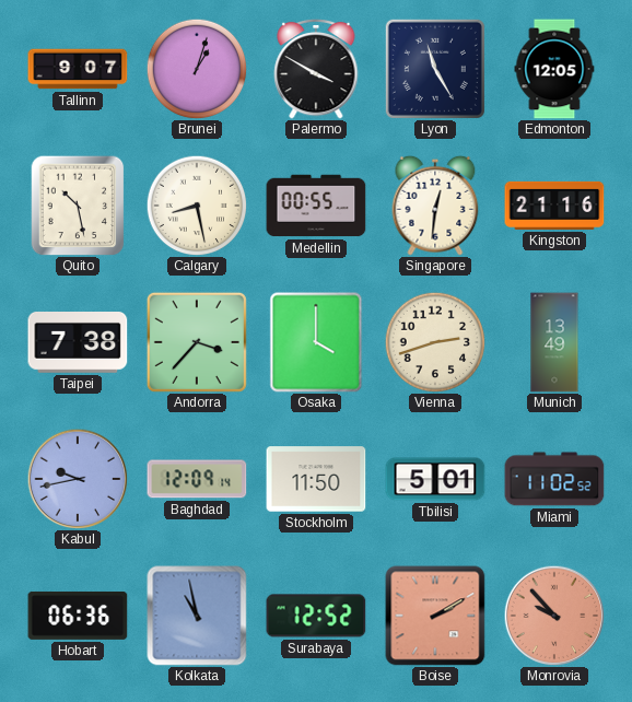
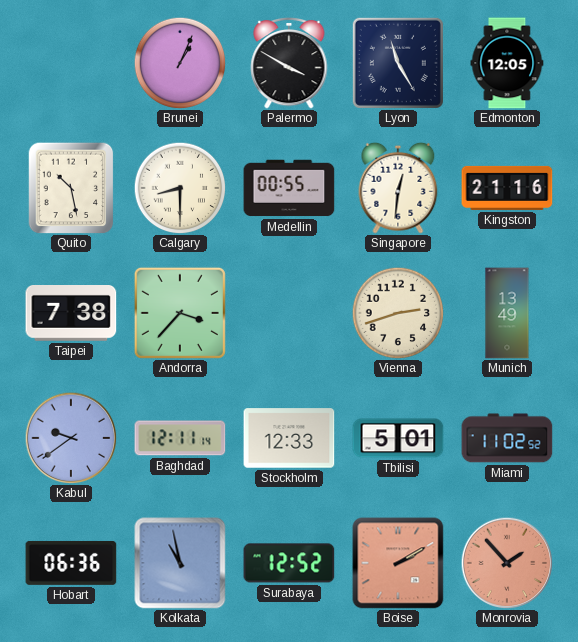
Tallinn: 9:07 -> none
Brunei: 1:03 -> 1:04
Calgary: 8:28 -> 8:30
Osaka: 4:00 -> none
Kabul: 9:43 -> 9:39
Baghdad: 12:09 -> 12:11
Stockholm: 11:50 -> 12:33
Monrovia: 9:53 -> 1:53
